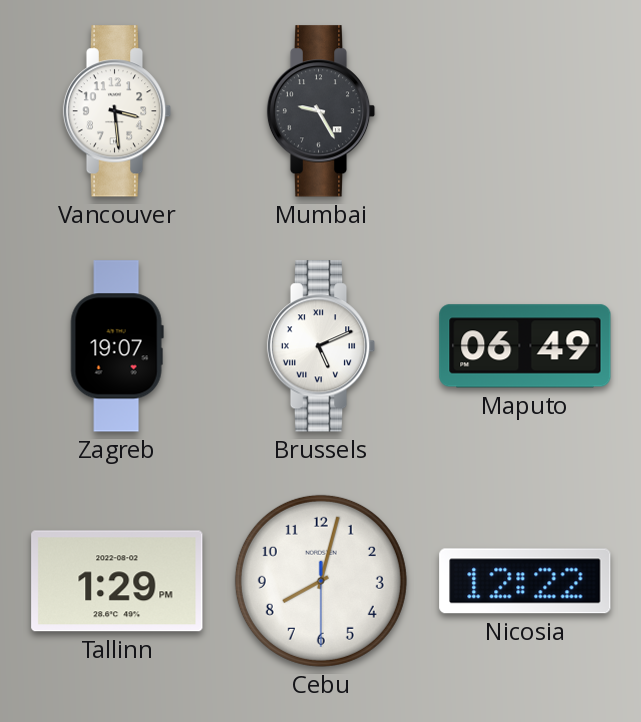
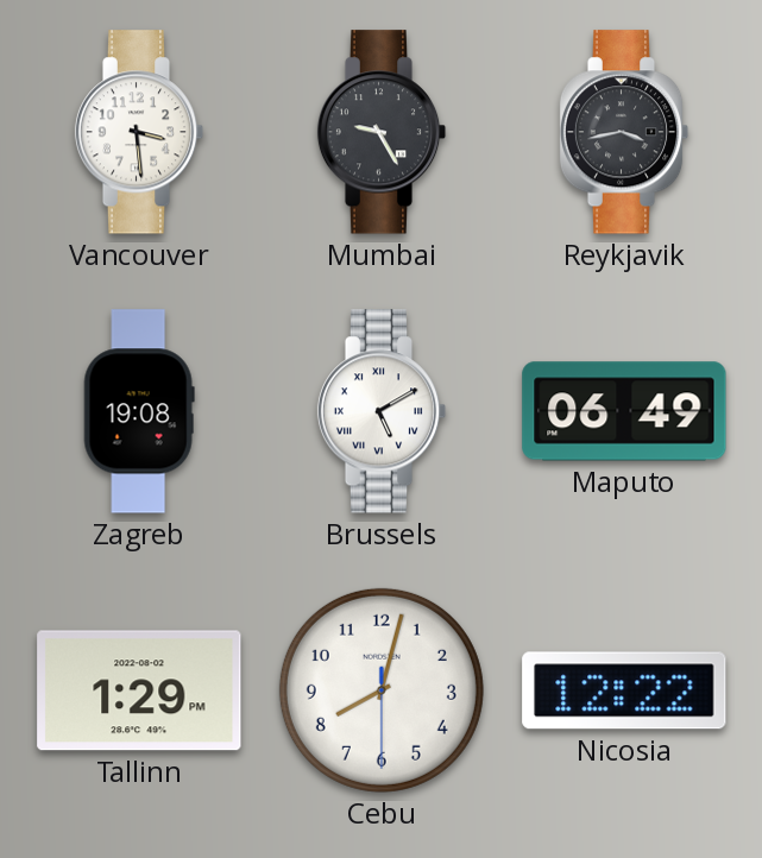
Reykjavik: none -> 3:43
Zagreb: 19:07 -> 19:08
Brussels: 5:11 -> 5:10
